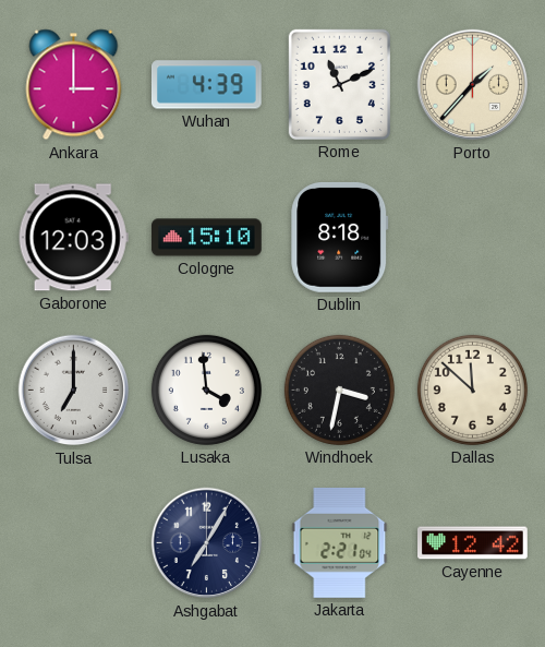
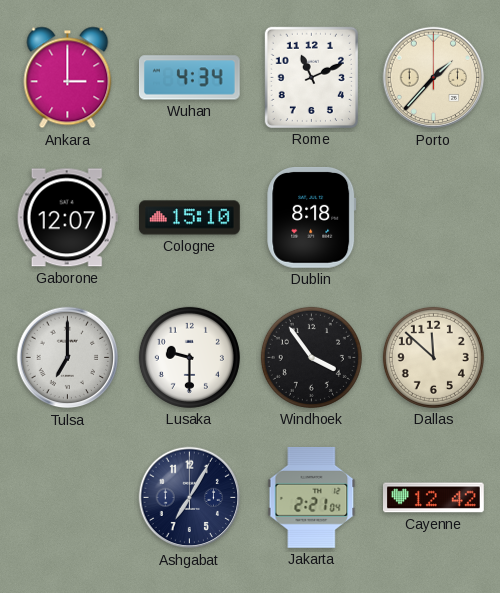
Wuhan: 4:39 -> 4:34
Gaborone: 12:03 -> 12:07
Lusaka: 3:59 -> 9:30
Windhoek: 3:32 -> 3:54
